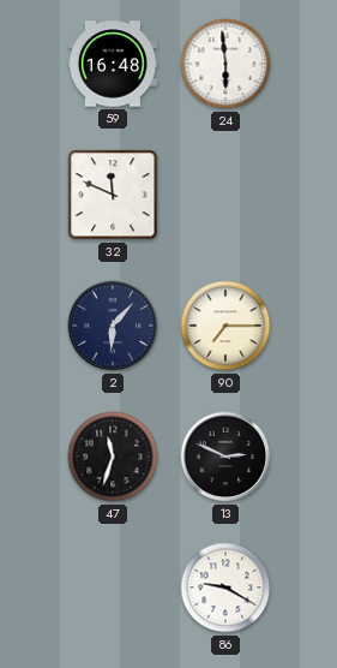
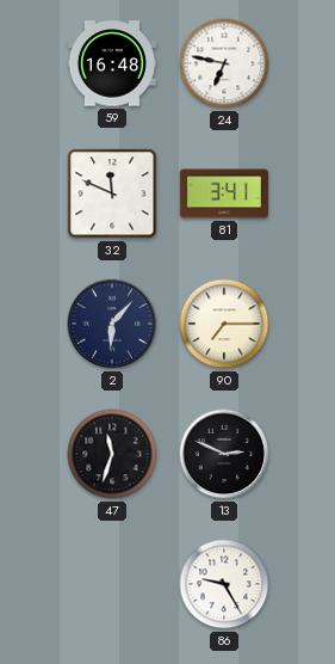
24: 5:59 -> 6:47
81: none -> 3:41
86: 9:20 -> 9:25
